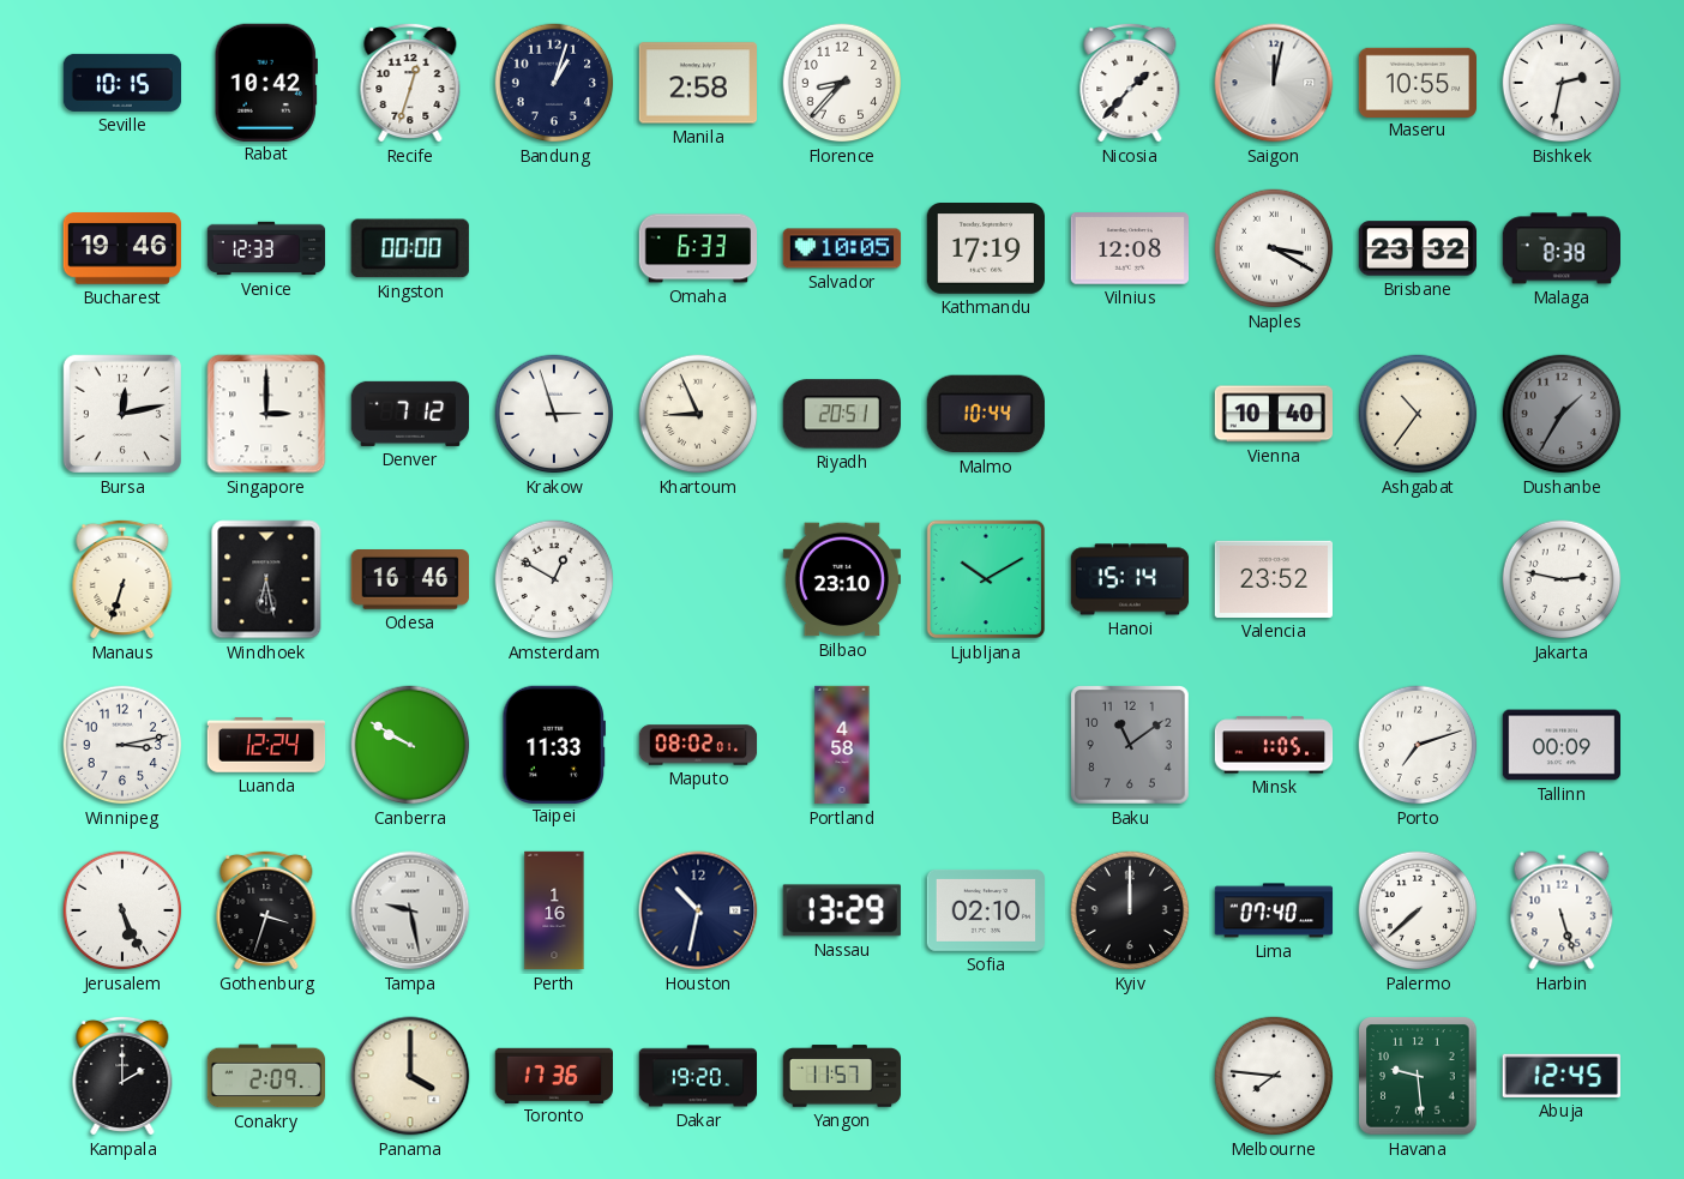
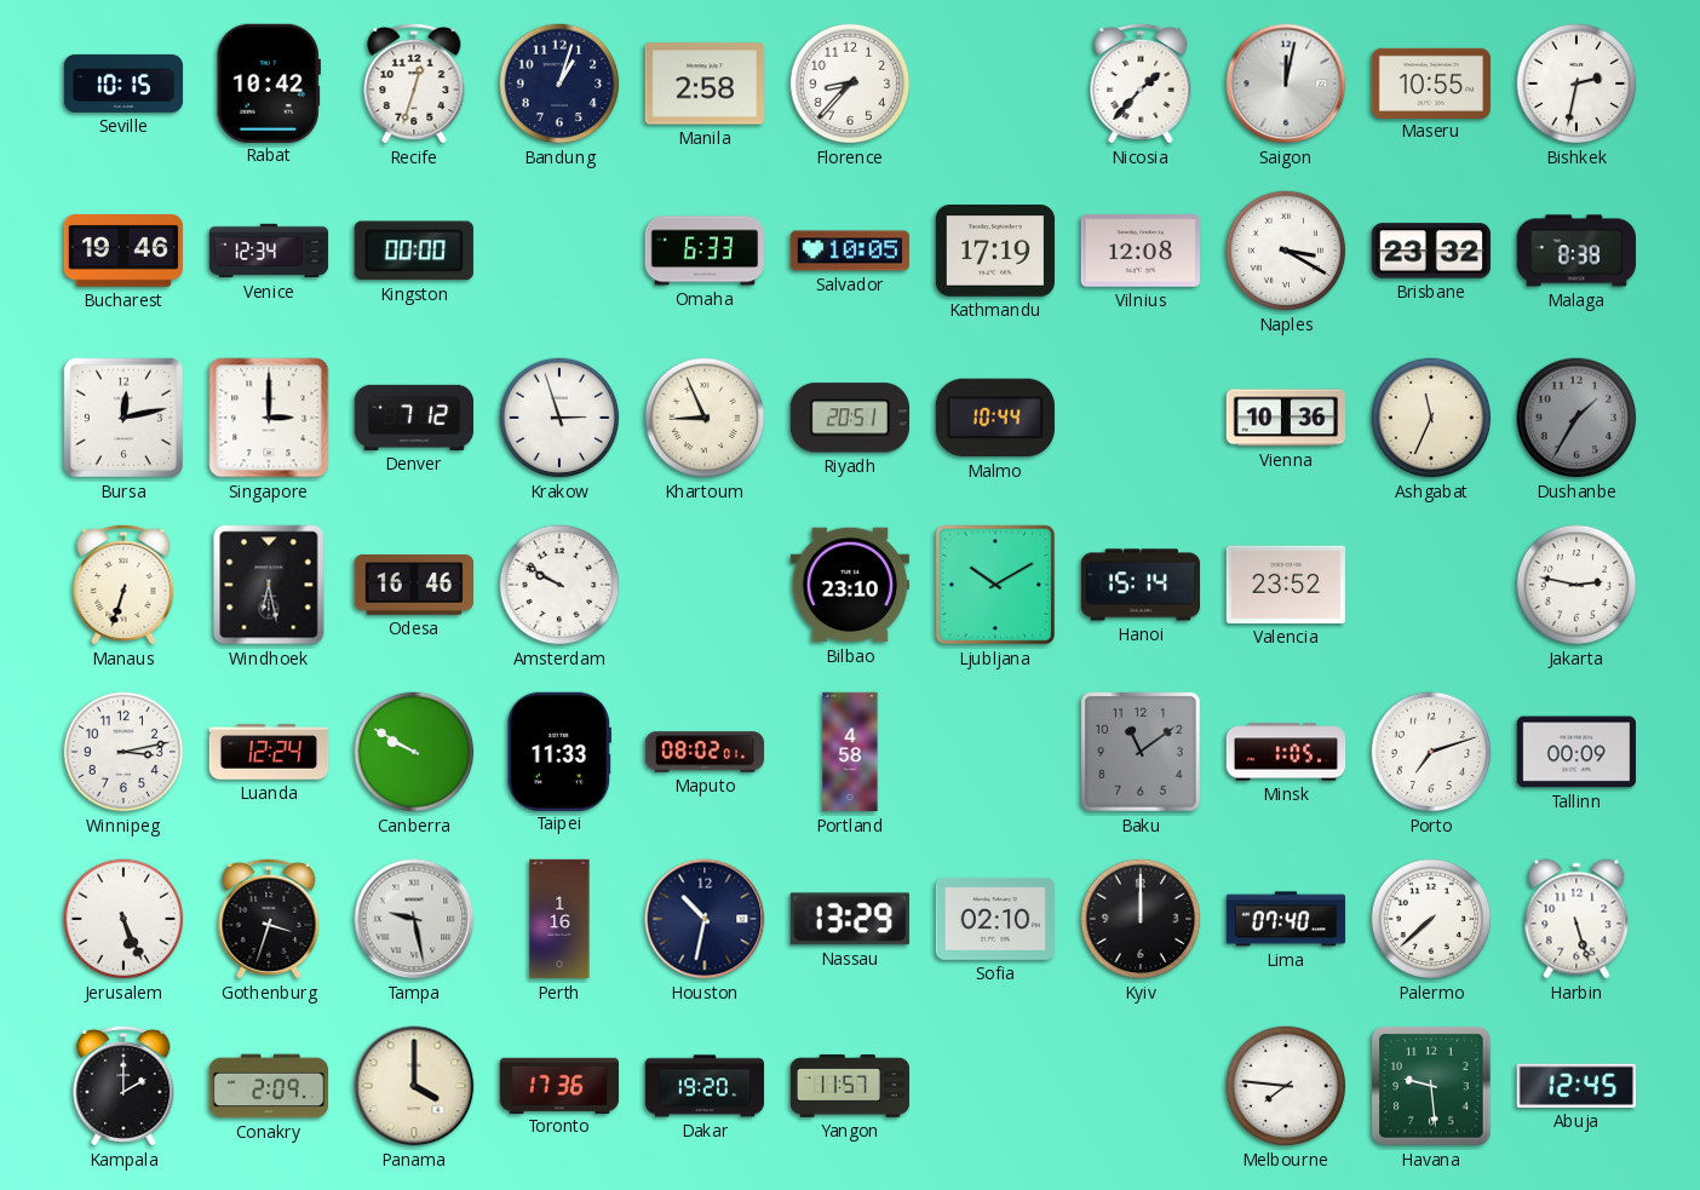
Venice: 12:33 -> 12:34
Vienna: 10:40 -> 10:36
Ashgabat: 10:36 -> 11:34
Amsterdam: 12:50 -> 9:50
